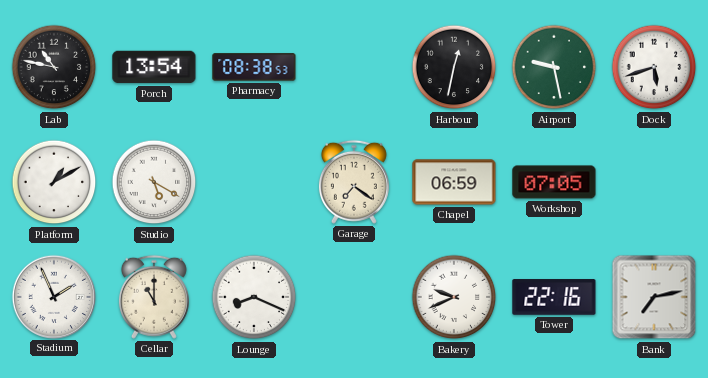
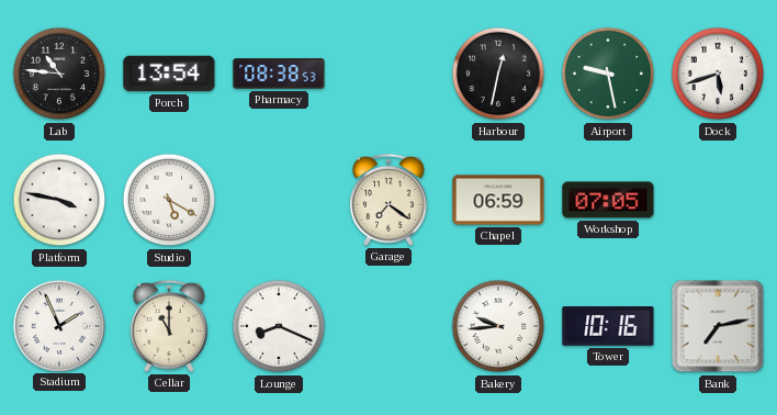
Lab: 10:47 -> 10:46
Platform: 1:10 -> 3:47
Bakery: 9:41 -> 9:44
Tower: 22:16 -> 10:16
